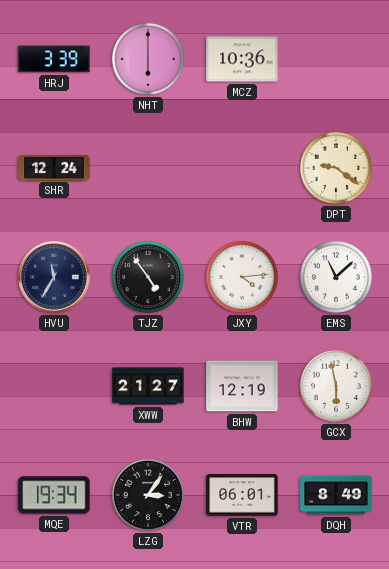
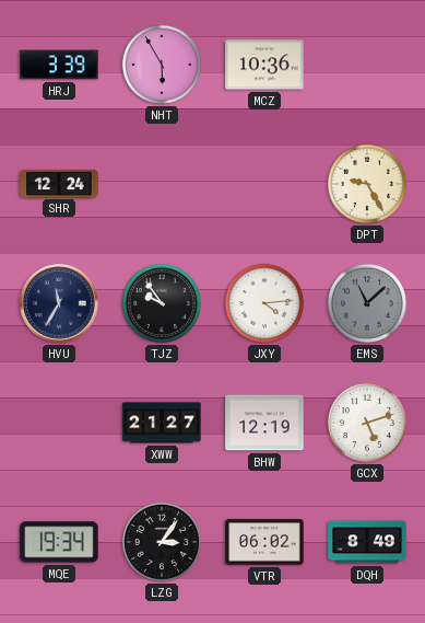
NHT: 6:00 -> 5:55
DPT: 9:21 -> 9:25
TJZ: 4:54 -> 9:54
EMS dial: white -> grey
GCX: 5:58 -> 5:12
VTR: 06:01 -> 06:02
